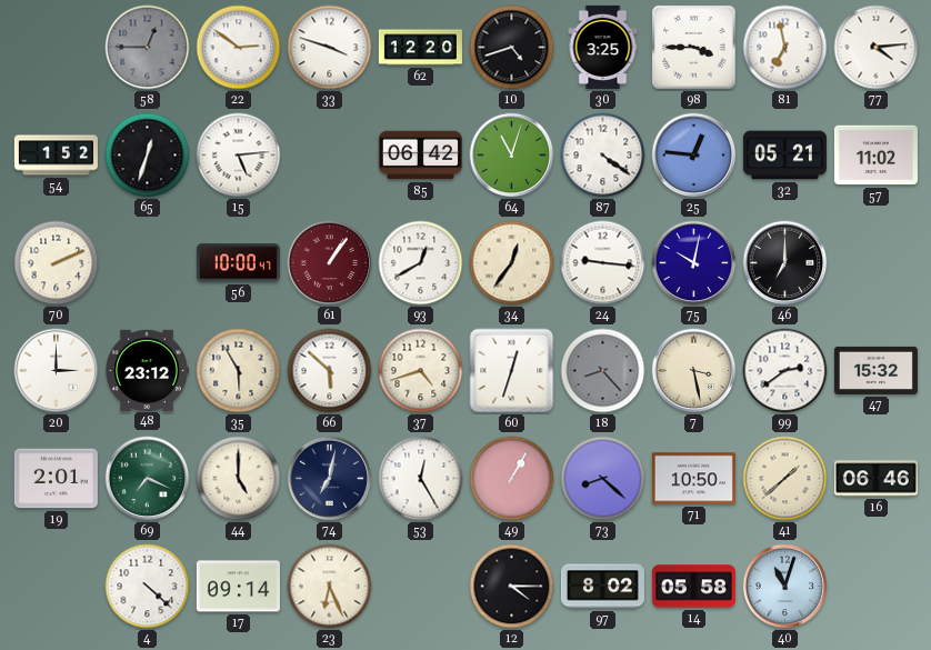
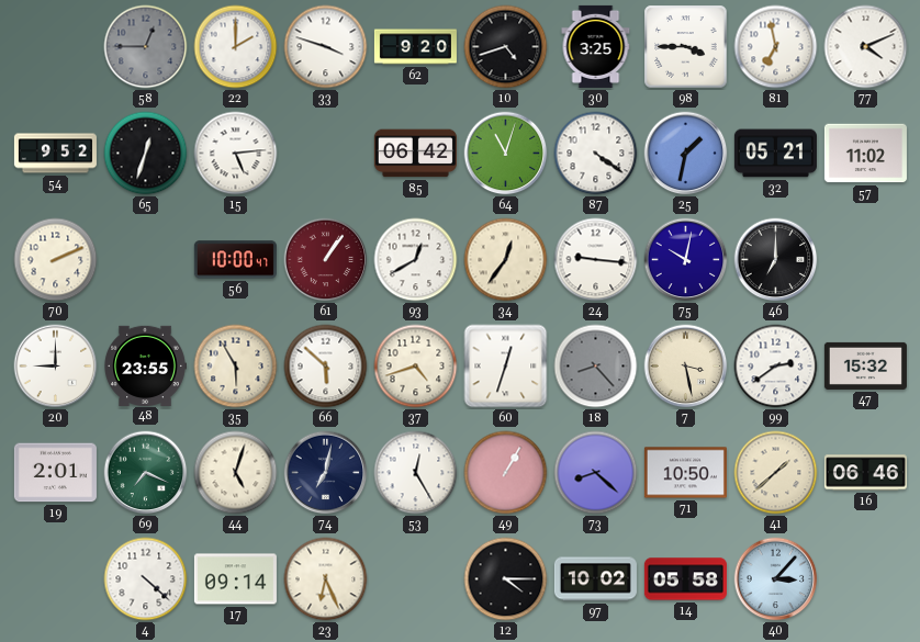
22: 2:51 -> 2:00
62: 12:20 -> 9:20
77: 4:14 -> 4:11
54: 1:52 -> 9:52
25: 12:46 -> 1:32
20: 3:00 -> 9:00
48: 23:12 -> 23:55
44: 5:00 -> 5:03
97: 8:02 -> 10:02
40: 11:03 -> 3:07
